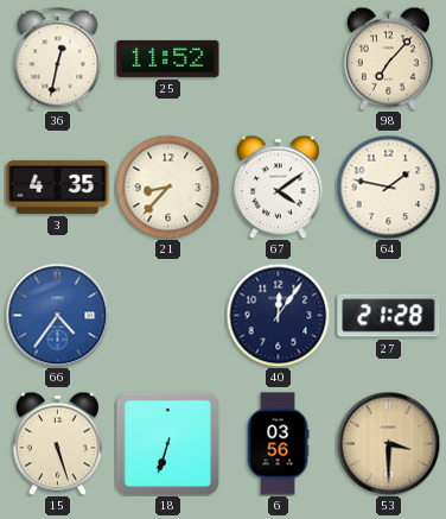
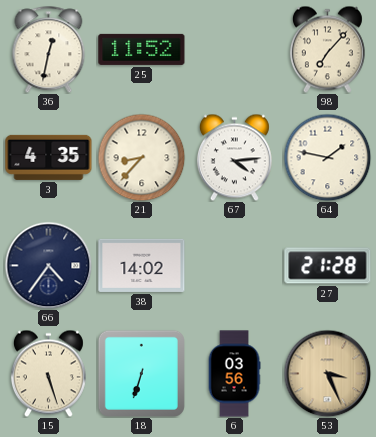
67: 4:09 -> 4:14
66 dial: blue -> navy
38: none -> 14:02
40: 12:06 -> none
53: 3:30 -> 3:26
